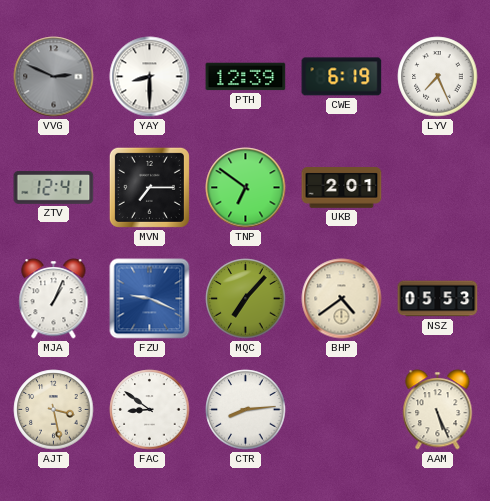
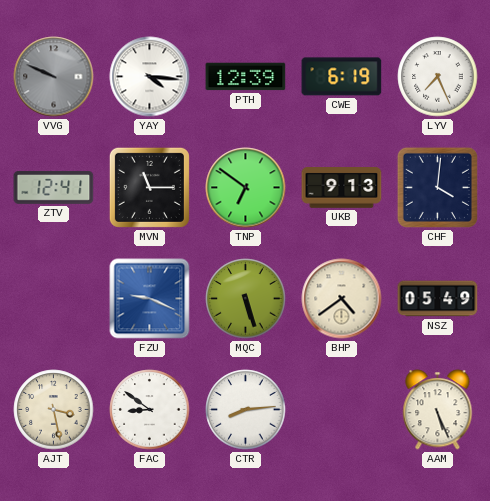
VVG: 2:49 -> 9:49
YAY: 8:30 -> 4:16
MVN: 7:15 -> 11:15
UKB: 2:01 -> 9:13
CHF: none -> 4:01
MJA: 1:04 -> none
MQC: 7:07 -> 5:27
NSZ: 05:53 -> 05:49
